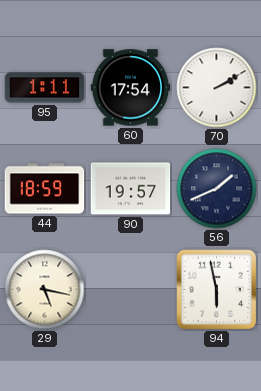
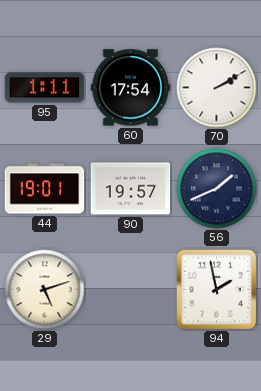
44: 18:59 -> 19:01
29: 5:17 -> 5:12
94: 5:58 -> 1:58
